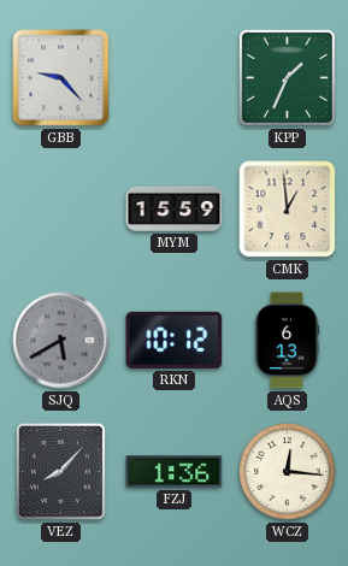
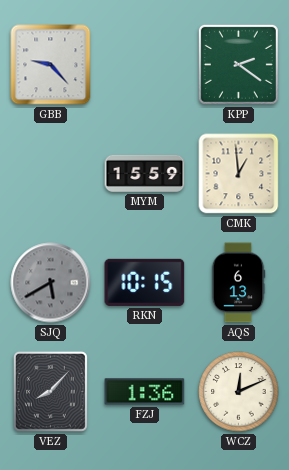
KPP: 1:34 -> 2:21
RKN: 10:12 -> 10:15
WCZ: 12:16 -> 12:11
